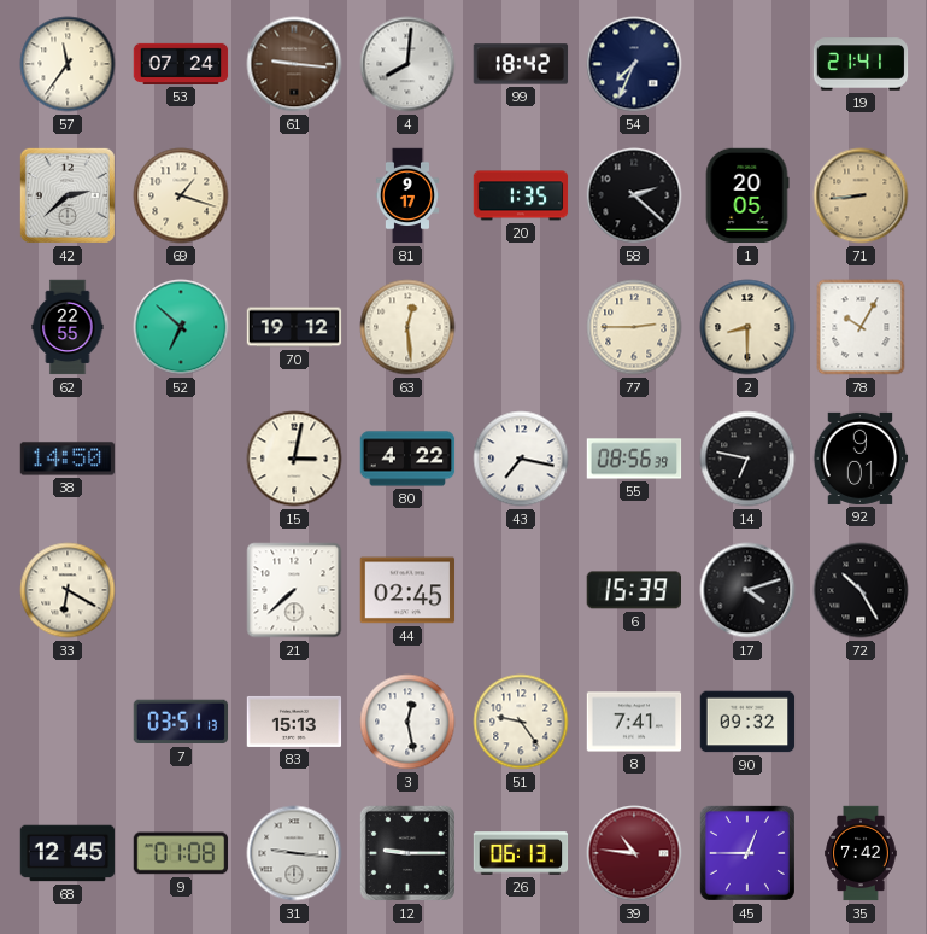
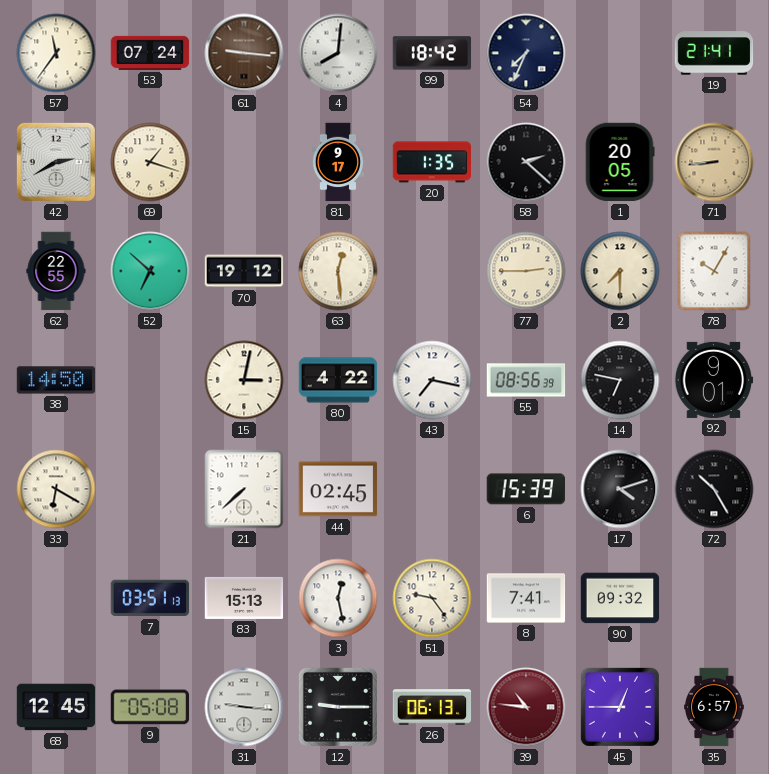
42: 2:38 -> 2:40
2: 8:30 -> 7:30
9: 01:08 -> 05:08
35: 7:42 -> 6:57
